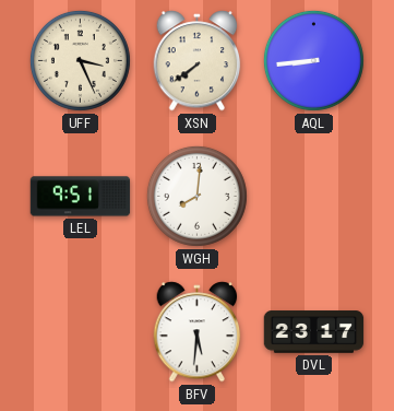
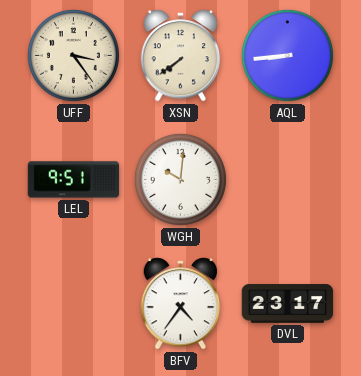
UFF: 3:26 -> 3:24
WGH: 8:01 -> 10:01
BFV: 5:31 -> 4:36
